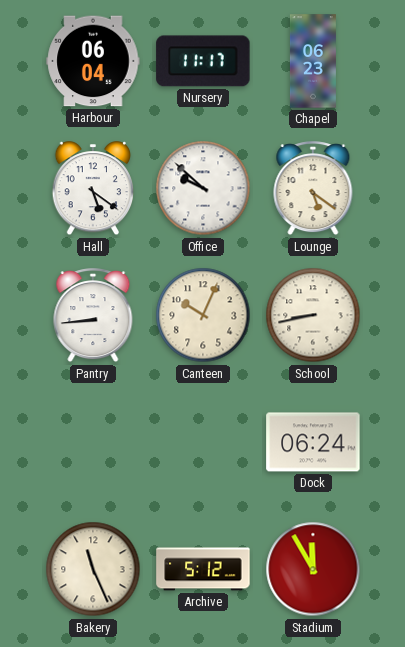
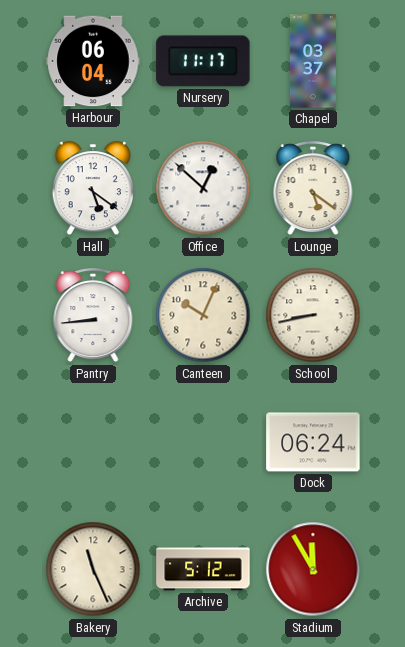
Chapel: 06:23 -> 03:37
Office: 9:52 -> 12:52
